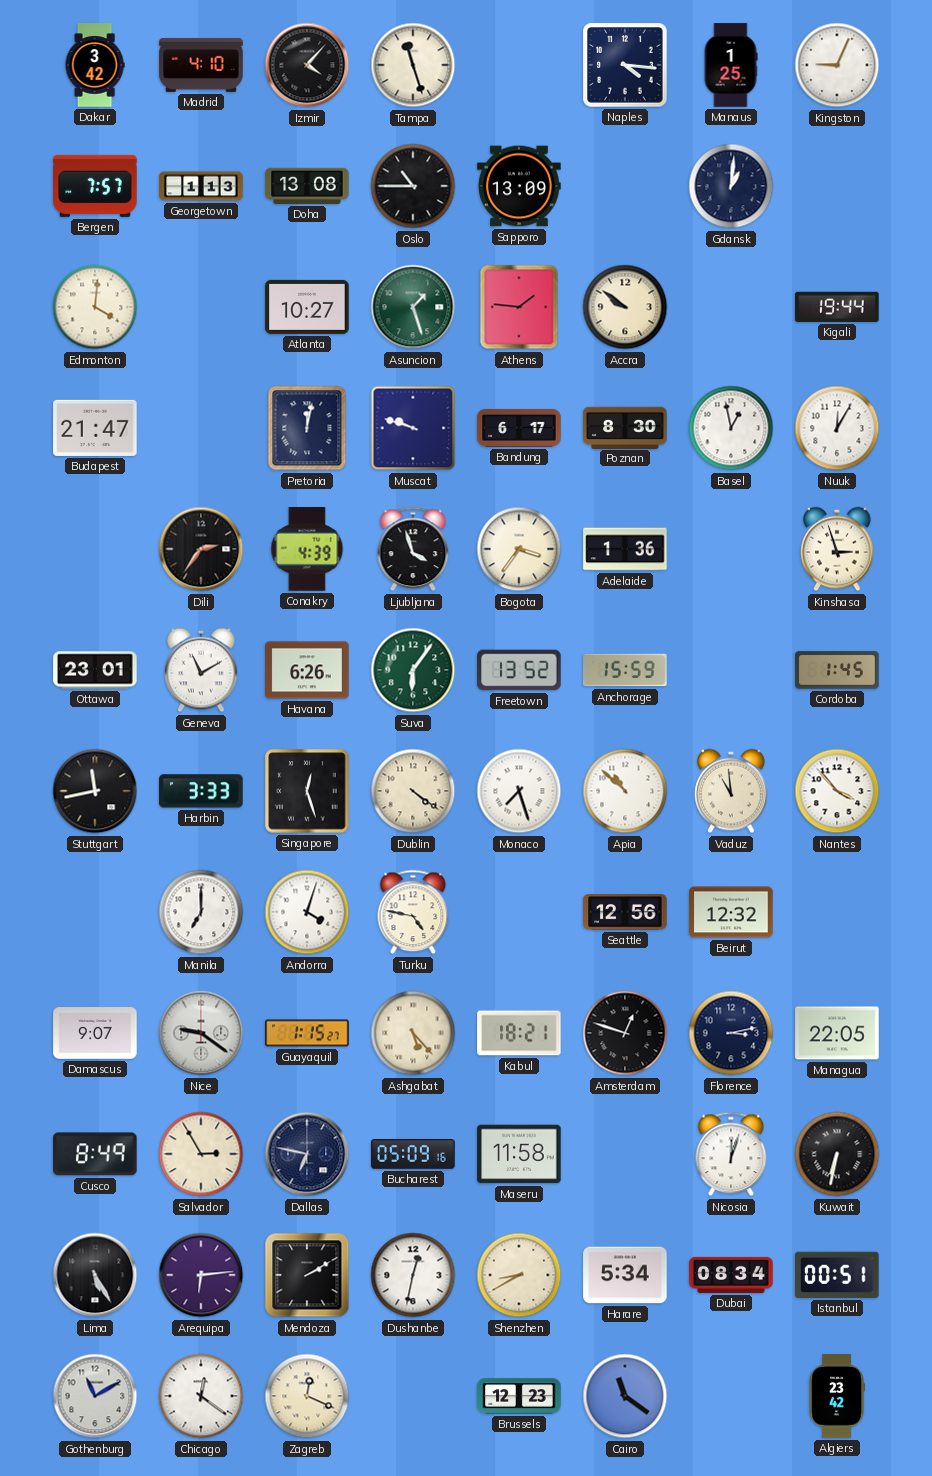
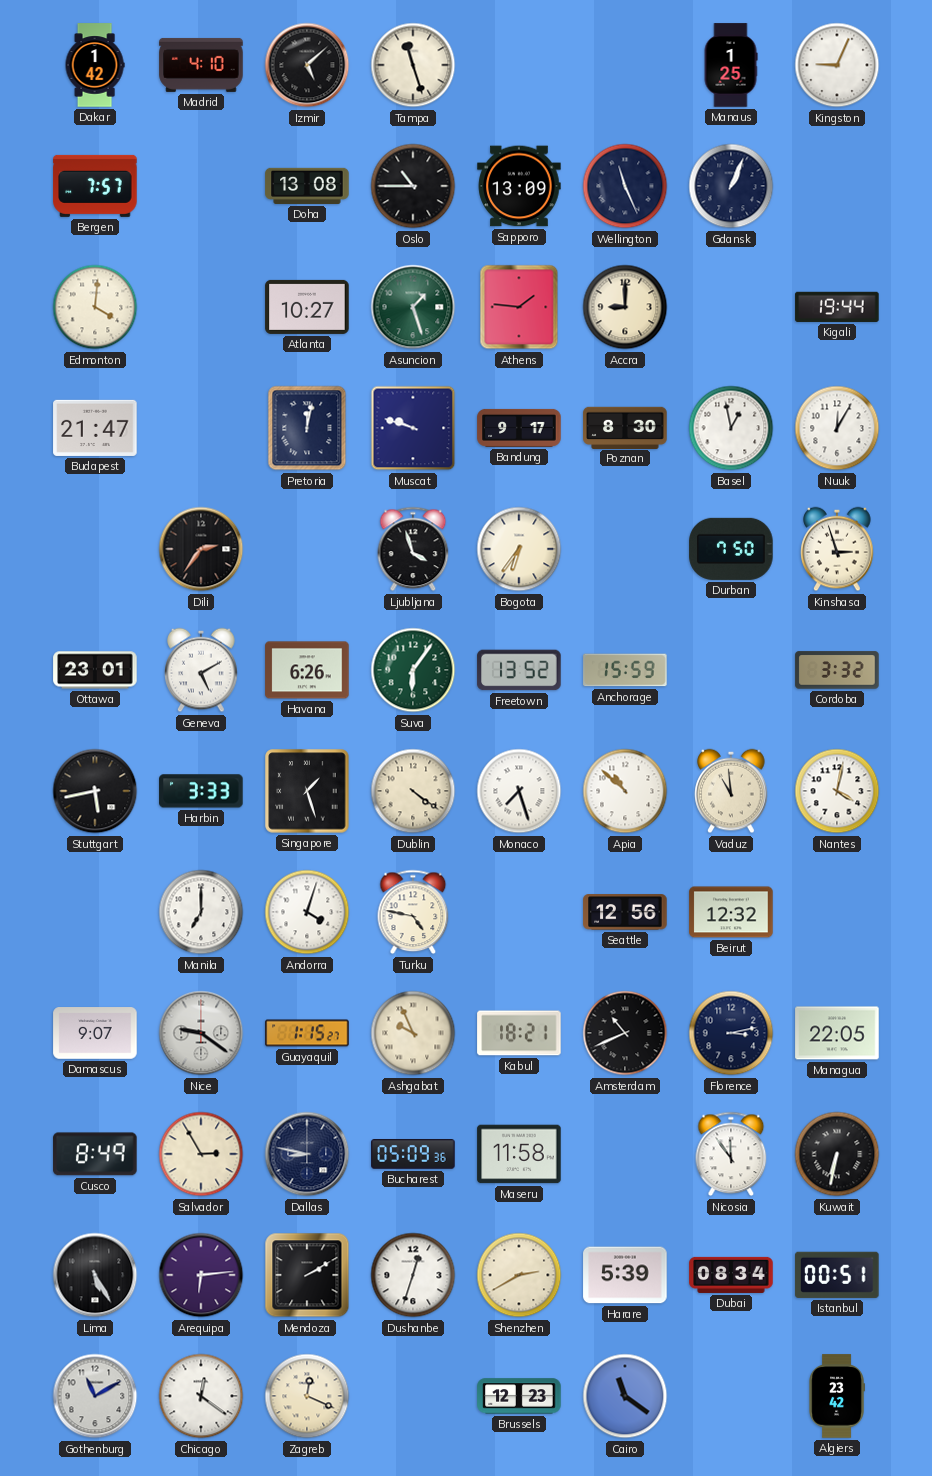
Dakar: 3:42 -> 1:42
Izmir: 4:07 -> 5:08
Naples: 4:16 -> none
Georgetown: 1:13 -> none
Wellington: none -> 11:26
Gdansk: 1:01 -> 1:04
Accra: 9:51 -> 9:00
Bandung: 6:17 -> 9:17
Conakry: 4:39 -> none
Bogota: 3:36 -> 6:36
Adelaide: 1:36 -> none
Durban: none -> 7:50
Geneva: 11:10 -> 5:10
Cordoba: 1:45 -> 3:32
Stuttgart: 11:43 -> 5:43
Singapore: 12:27 -> 1:27
Nantes: 3:53 -> 4:02
Ashgabat: 5:23 -> 9:56
Amsterdam: 12:48 -> 10:41
Dallas: 6:47 -> 8:47
Bucharest: 05:09:16 -> 05:09:36
Nicosia: 12:03 -> 11:54
Dushanbe: 12:32 -> 12:33
Shenzhen: 8:40 -> 2:40
Harare: 5:34 -> 5:39
